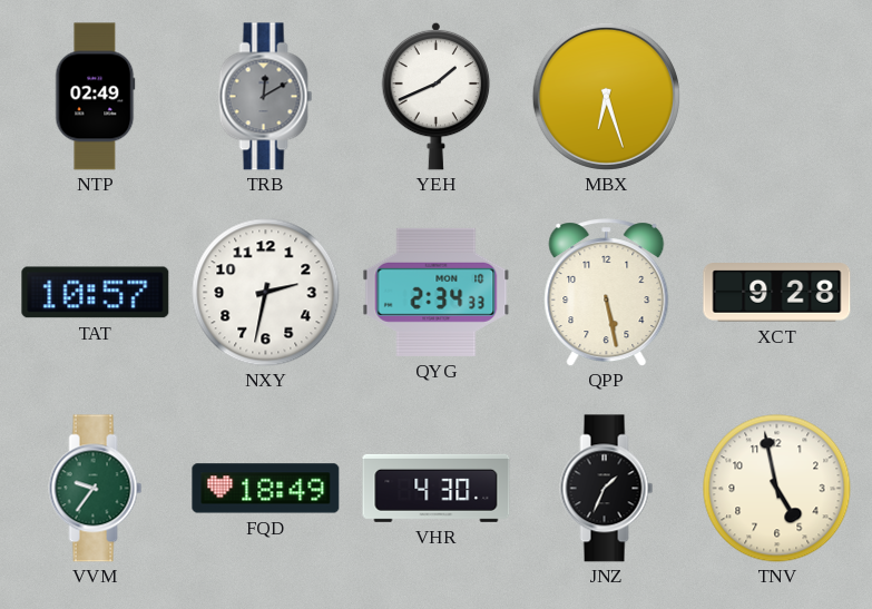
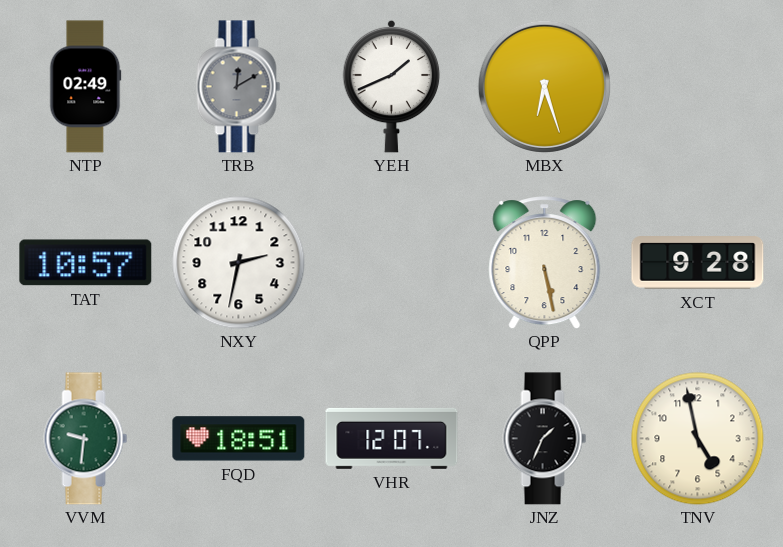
QYG: 2:34 -> none
VVM: 9:36 -> 9:31
FQD: 18:49 -> 18:51
VHR: 4:30 -> 12:07
